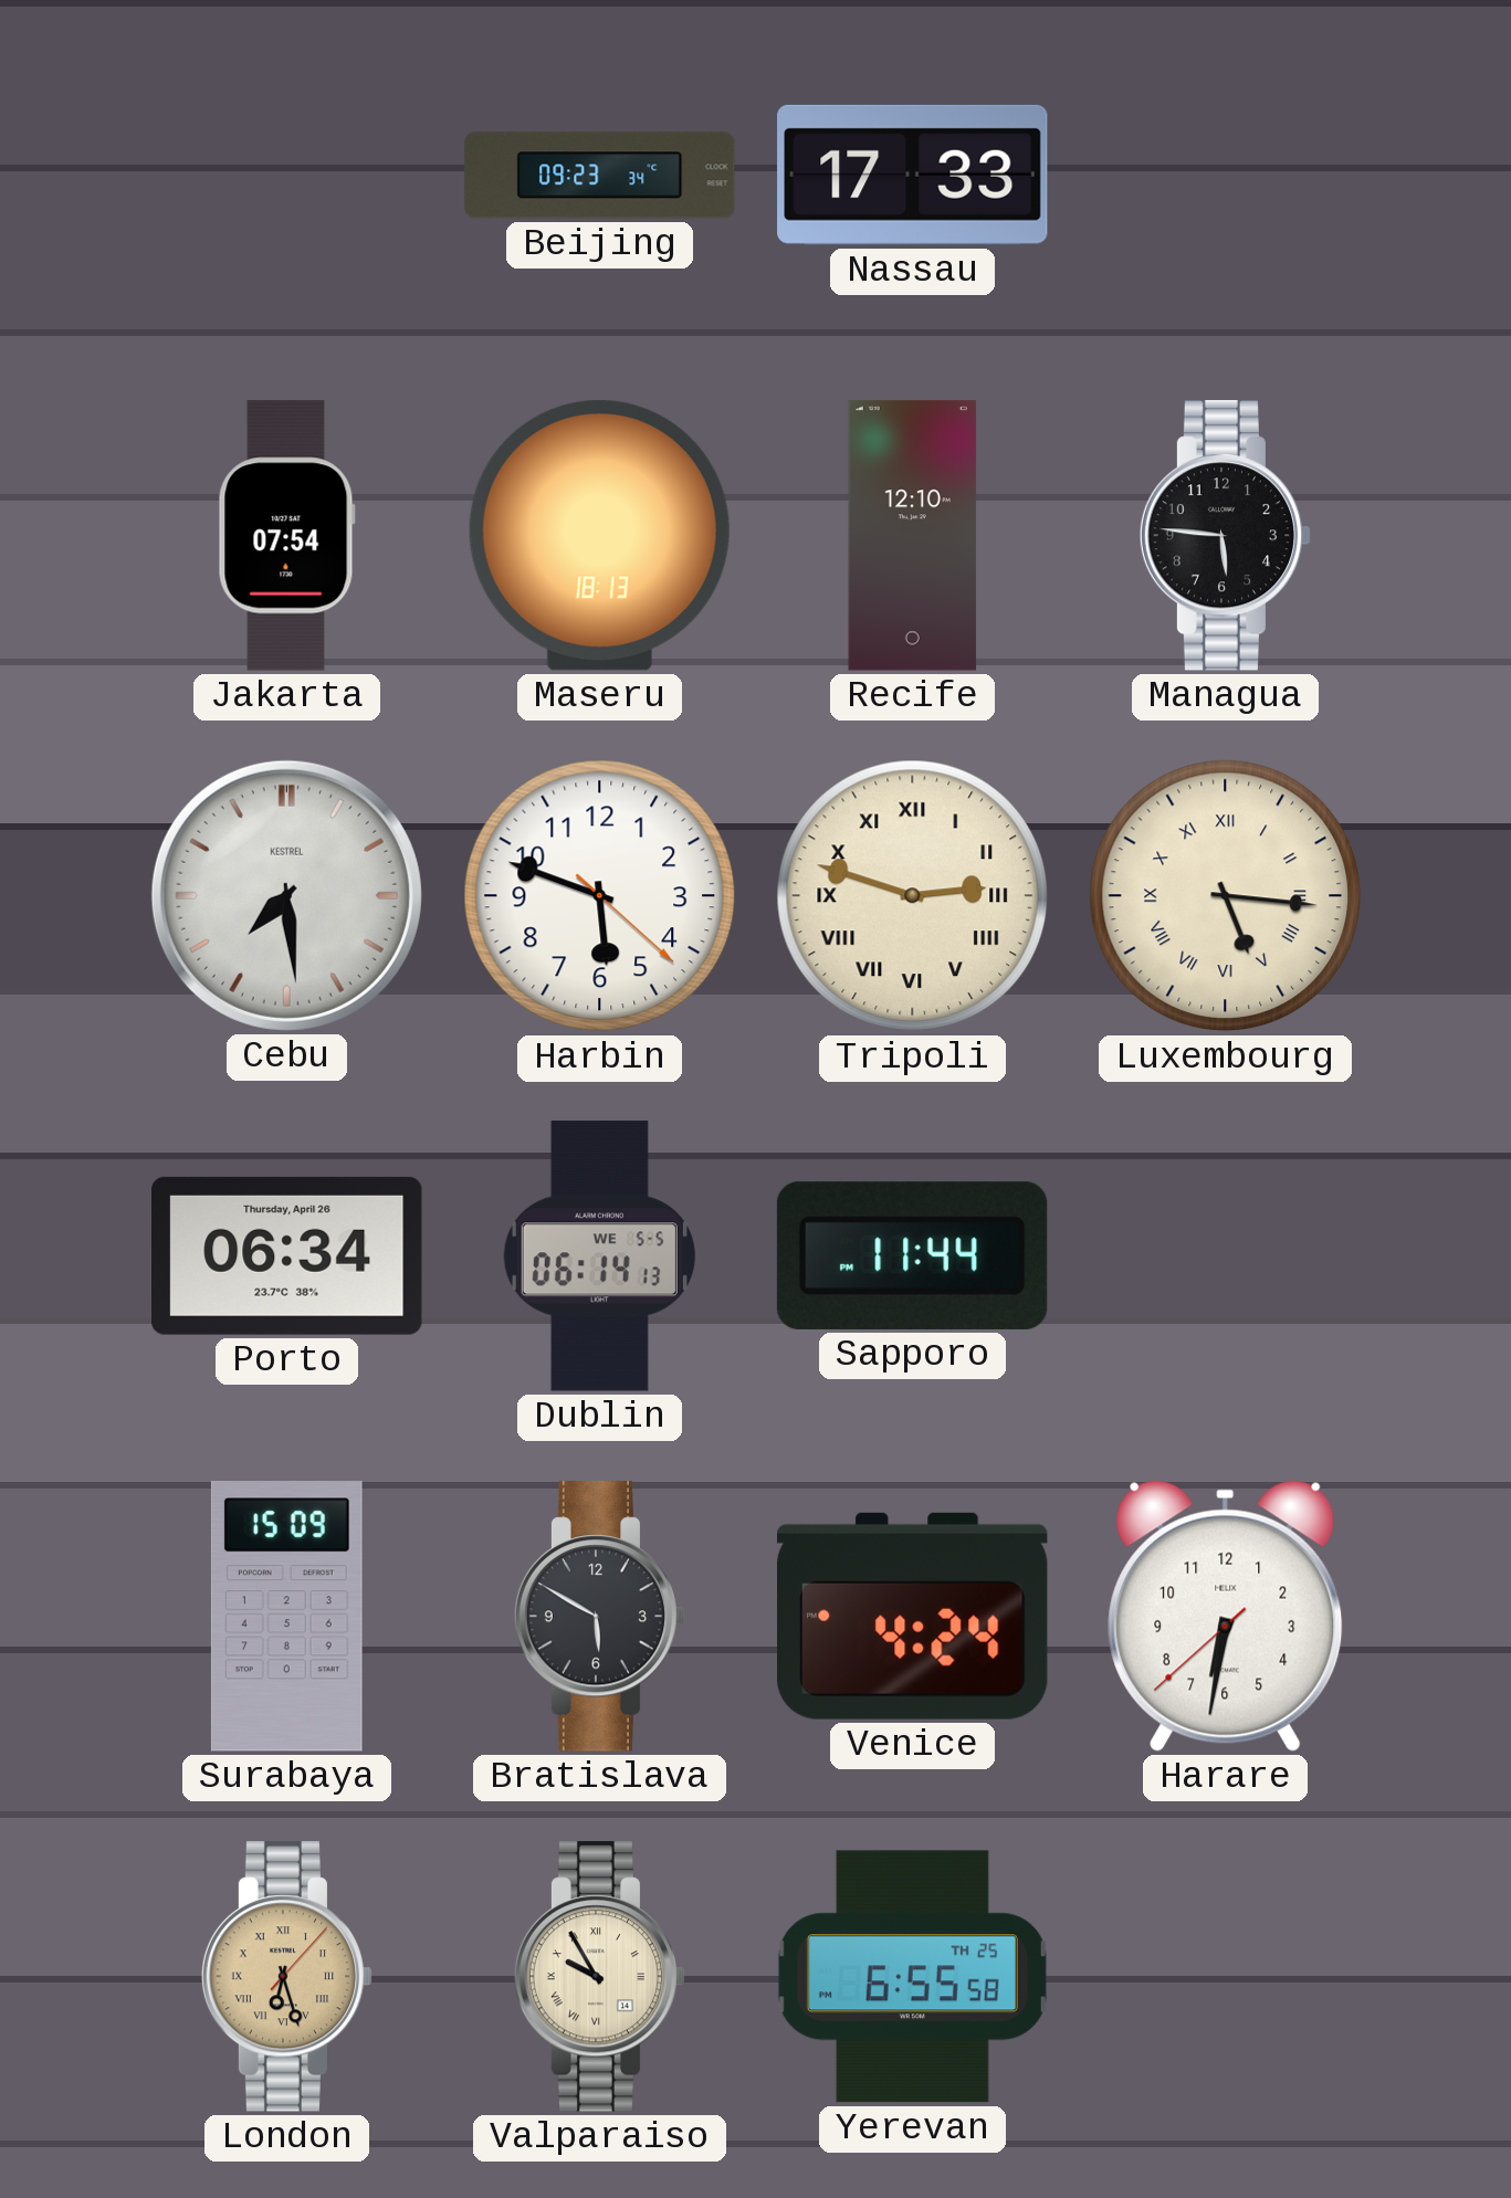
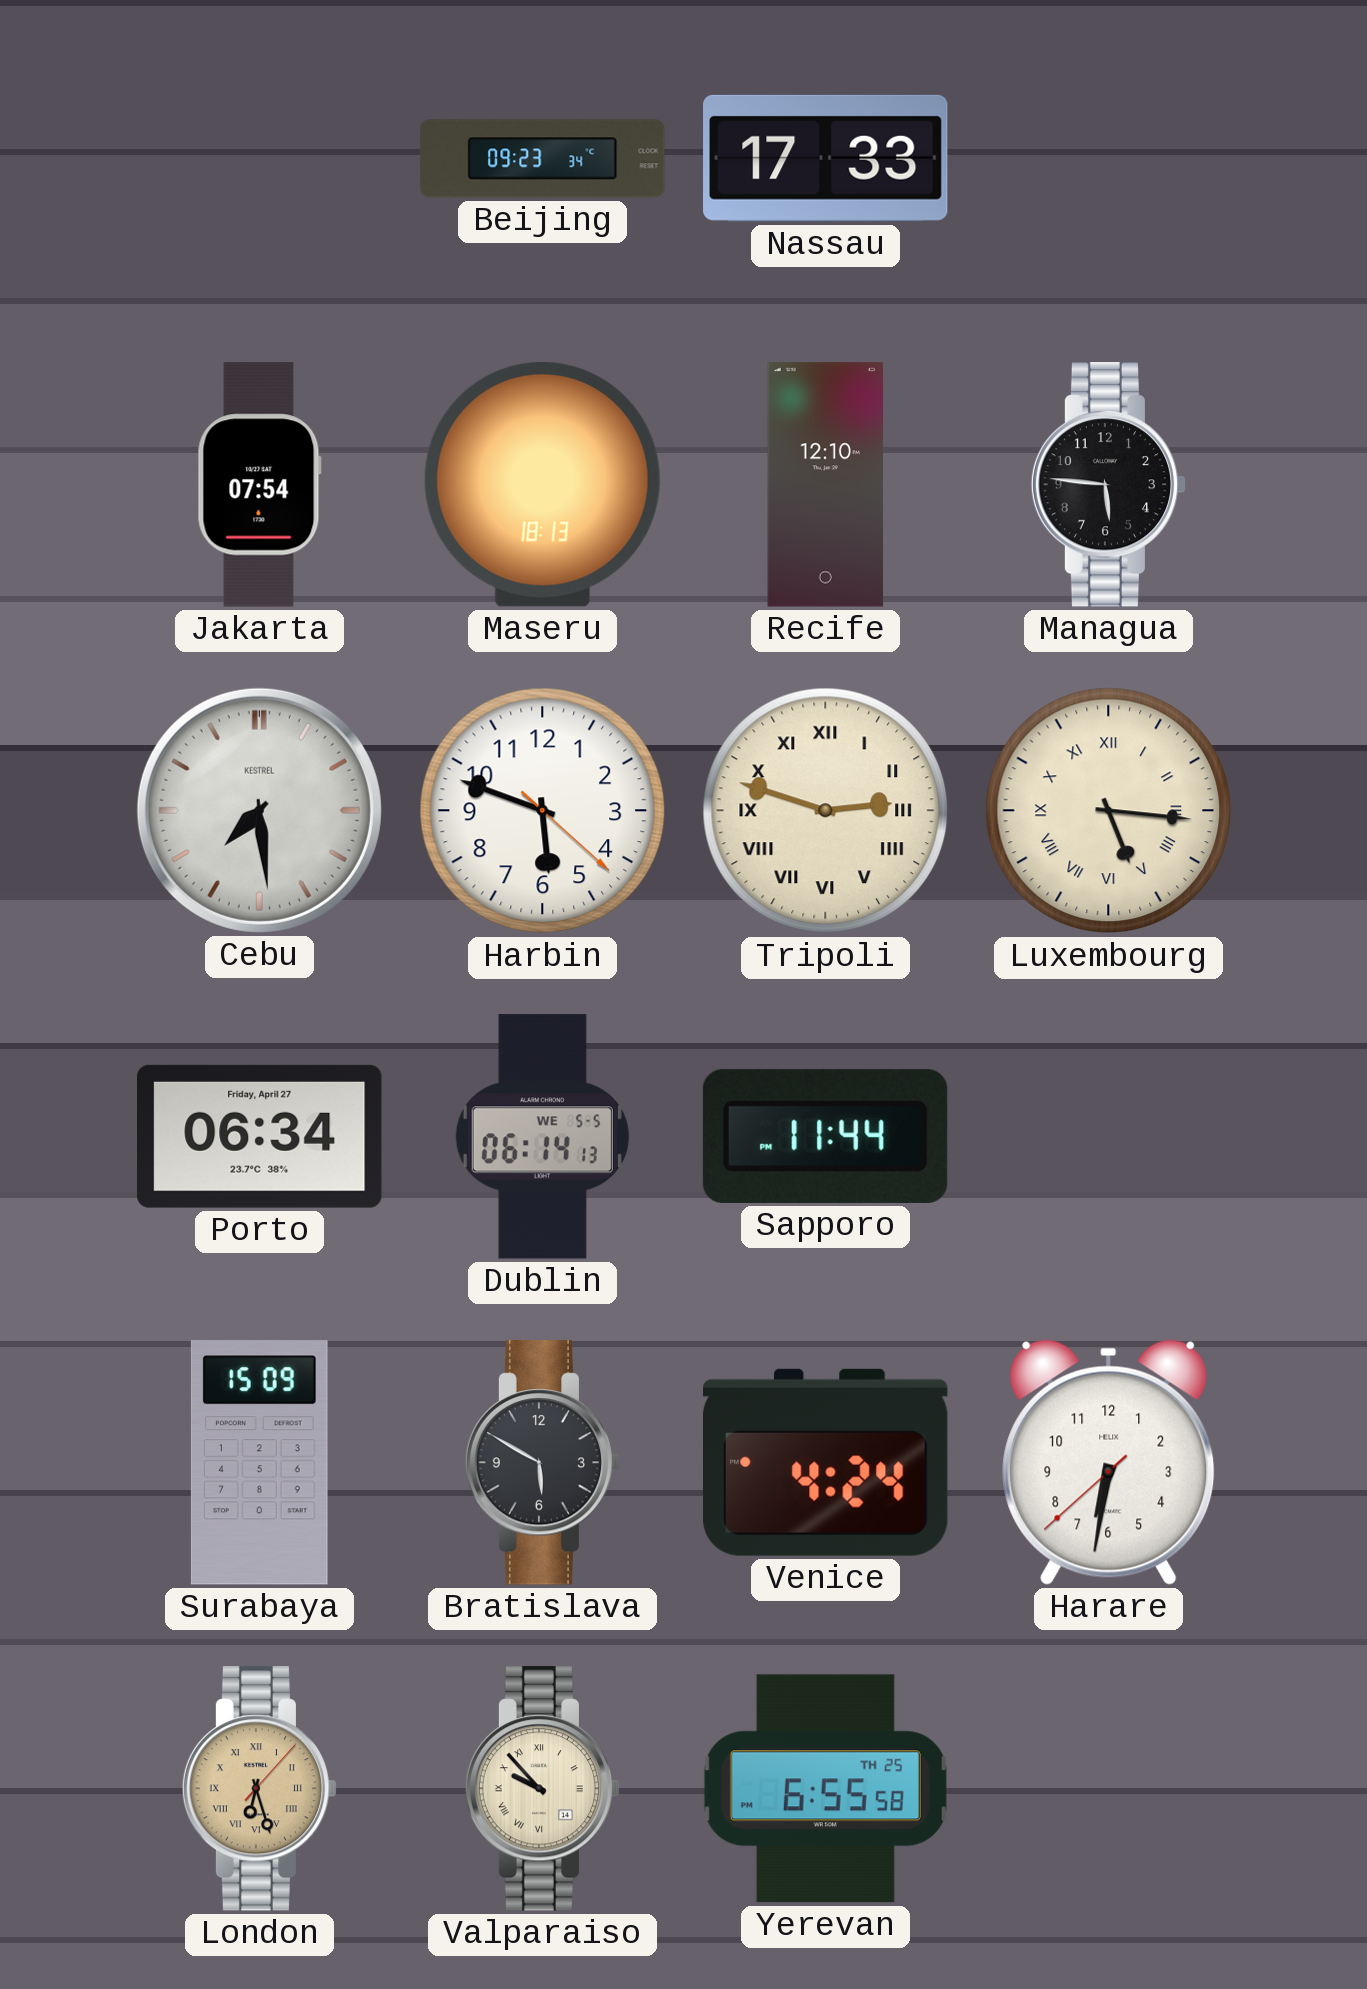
Porto date: Thursday, April 26 -> Friday, April 27
Valparaiso: 9:55 -> 9:53
